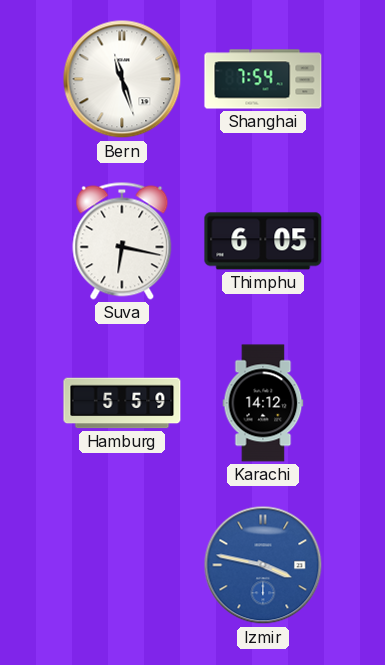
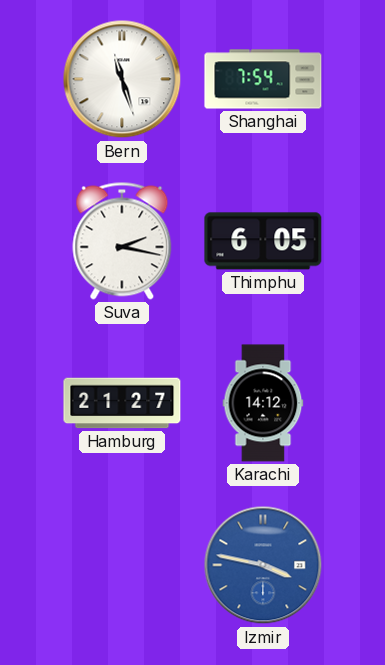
Suva: 6:17 -> 2:17
Hamburg: 5:59 -> 21:27
